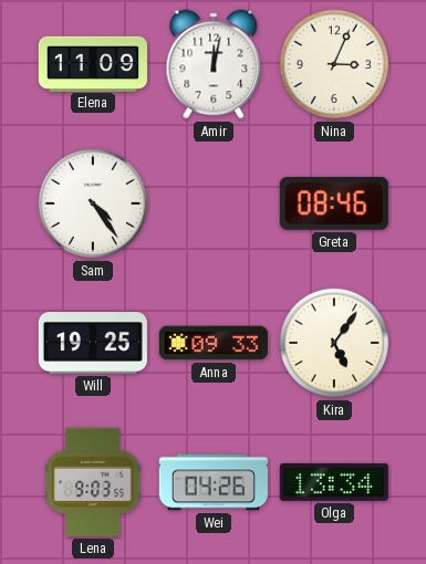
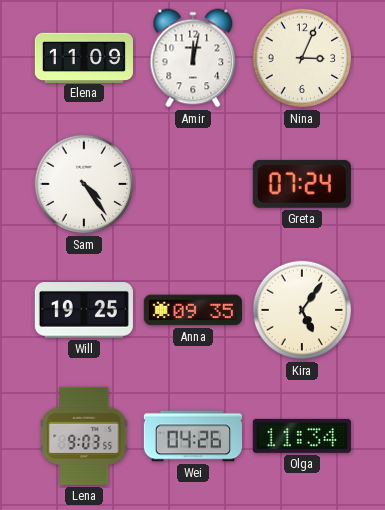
Greta: 08:46 -> 07:24
Anna: 09:33 -> 09:35
Olga: 13:34 -> 11:34
